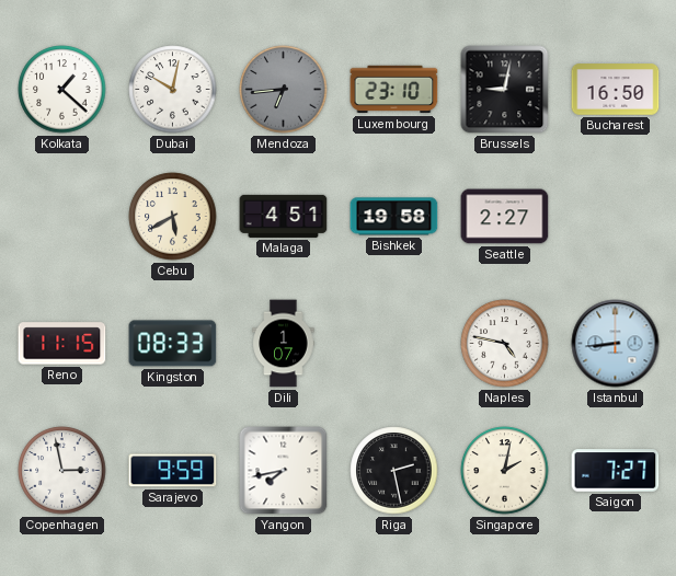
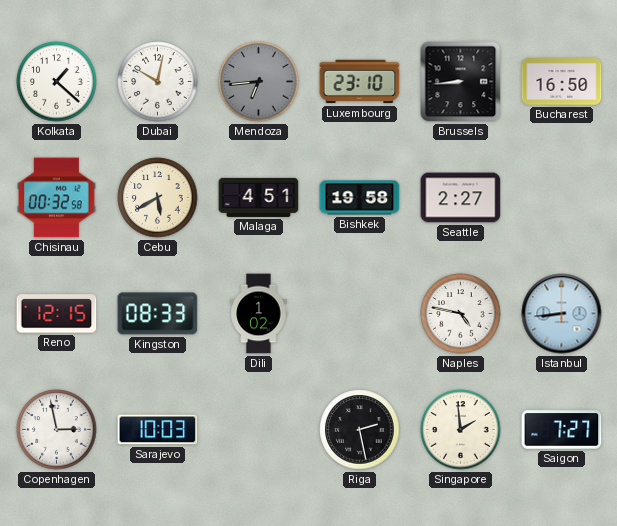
Brussels: 9:02 -> 8:44
Chisinau: none -> 00:32
Reno: 11:15 -> 12:15
Dili: 1:07 -> 1:02
Sarajevo: 9:59 -> 10:03
Yangon: 7:43 -> none
Singapore: 2:02 -> 1:59
